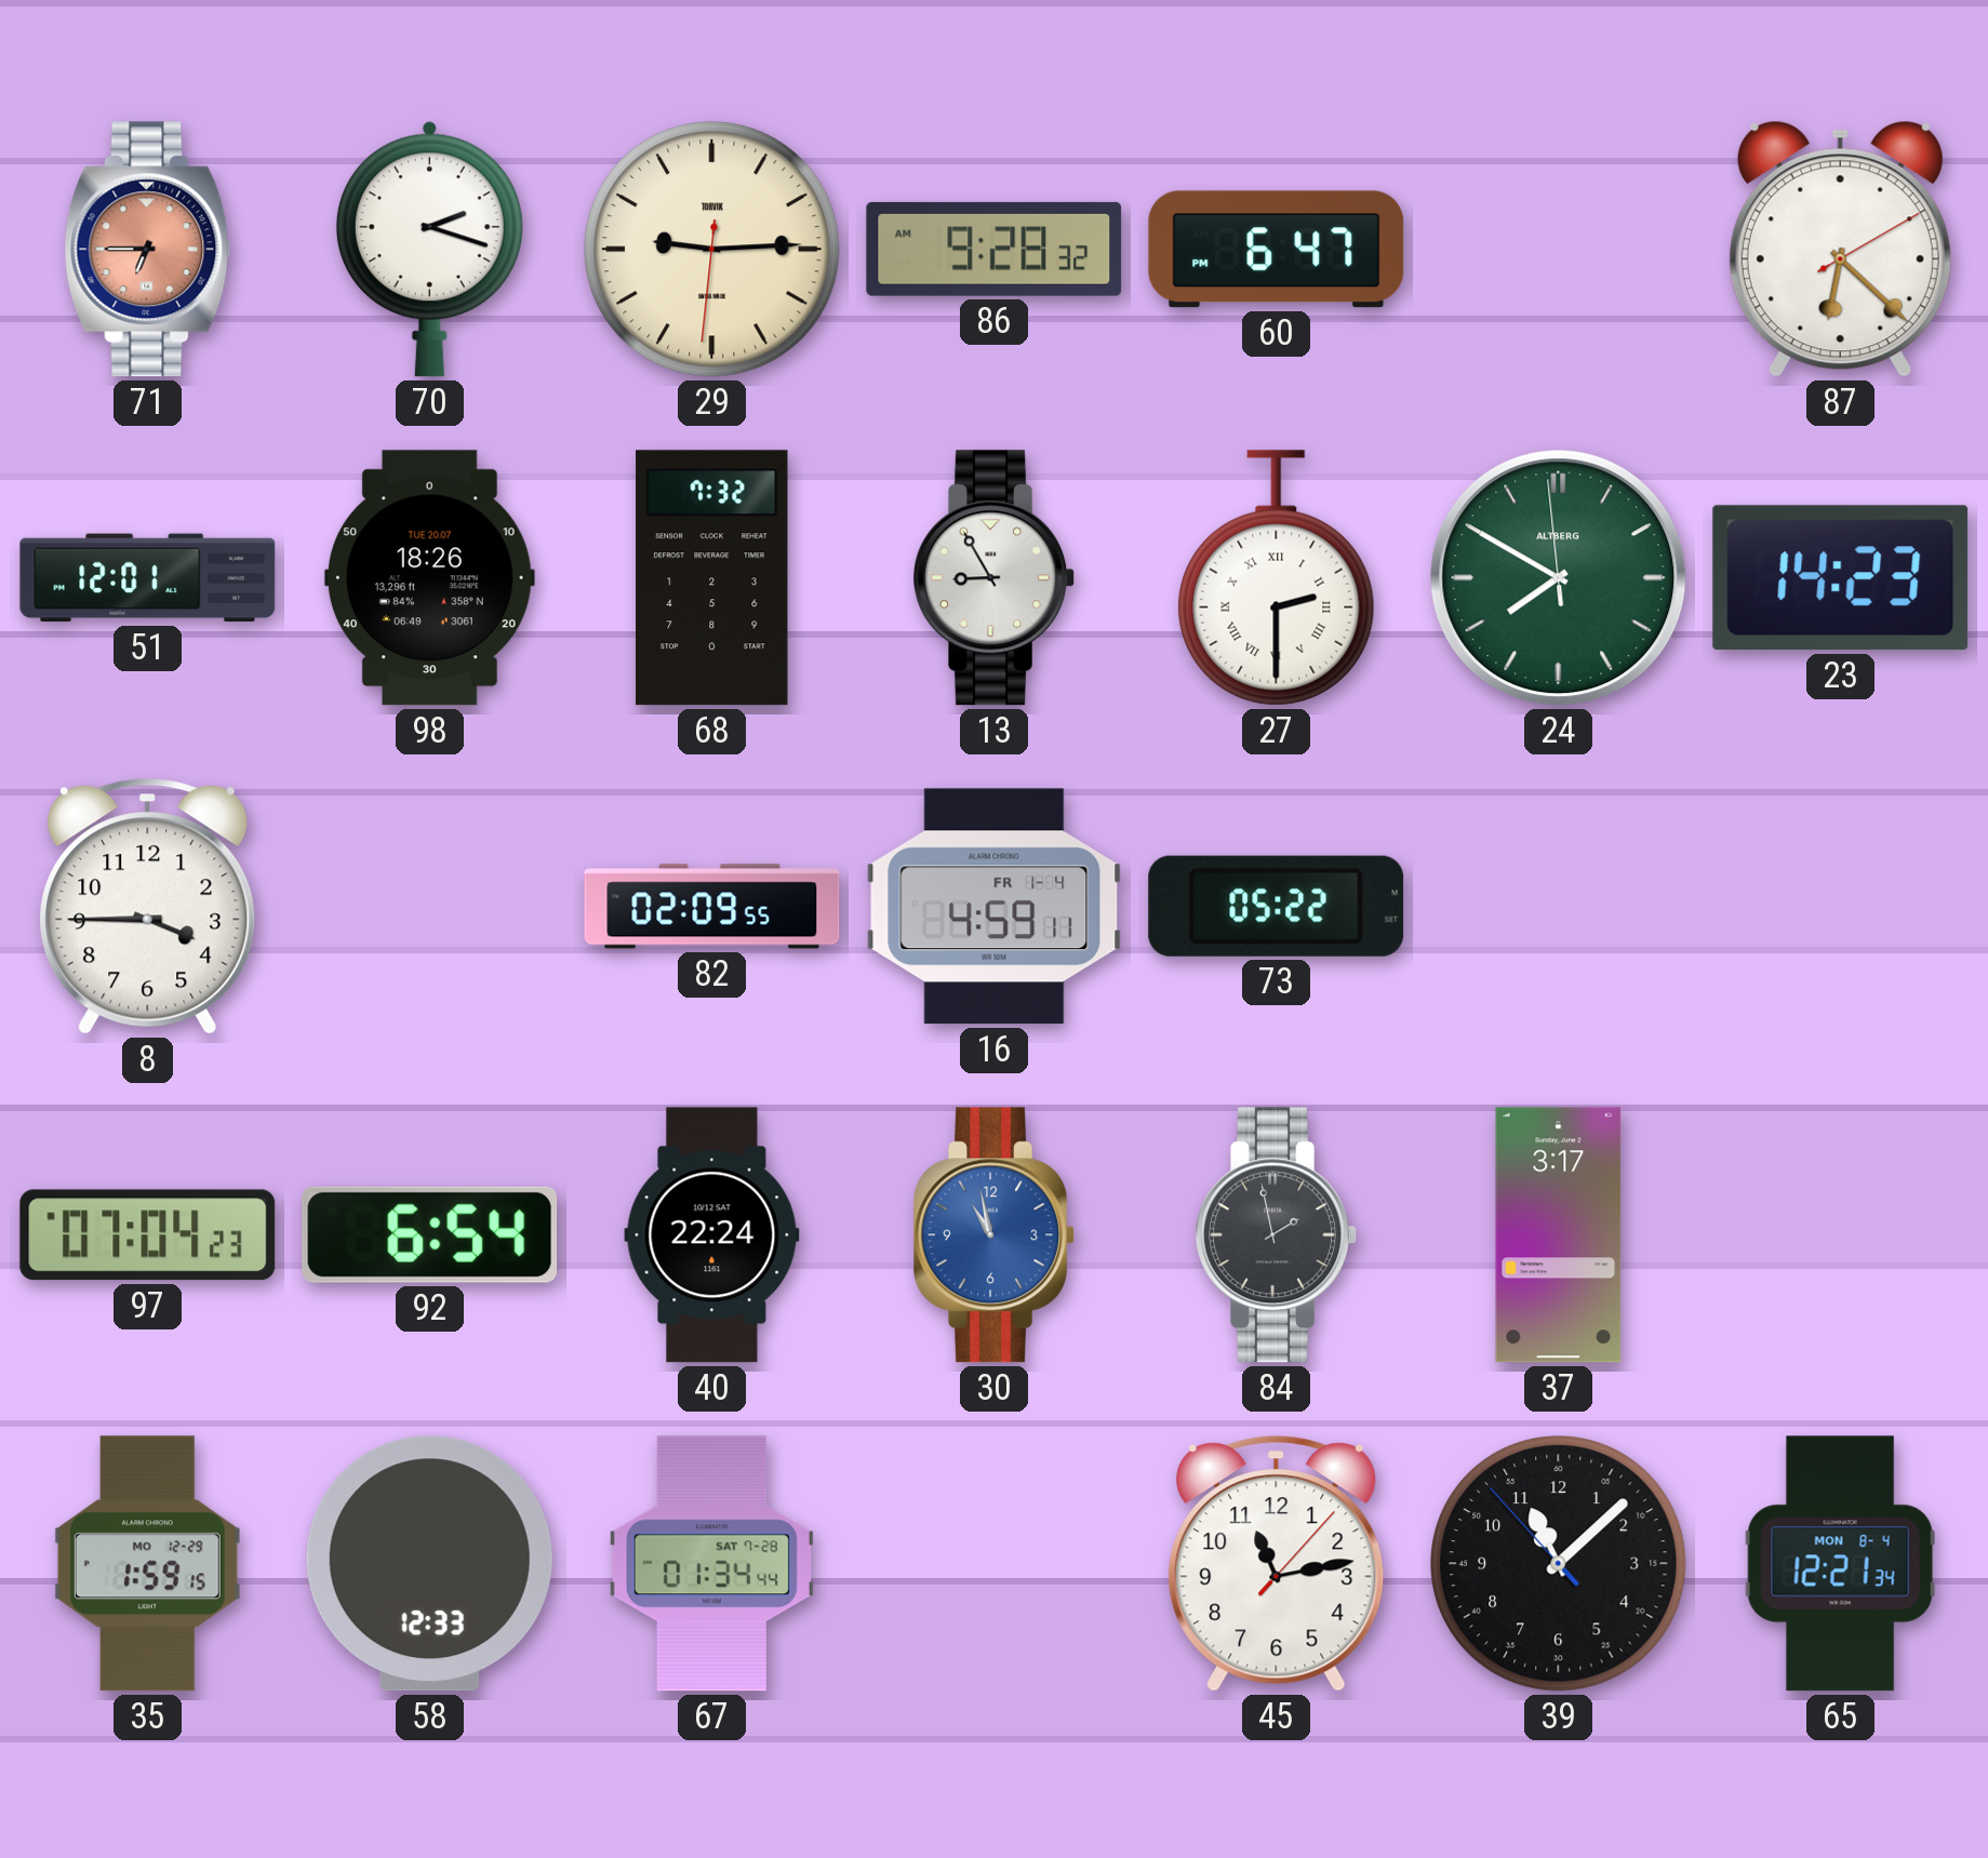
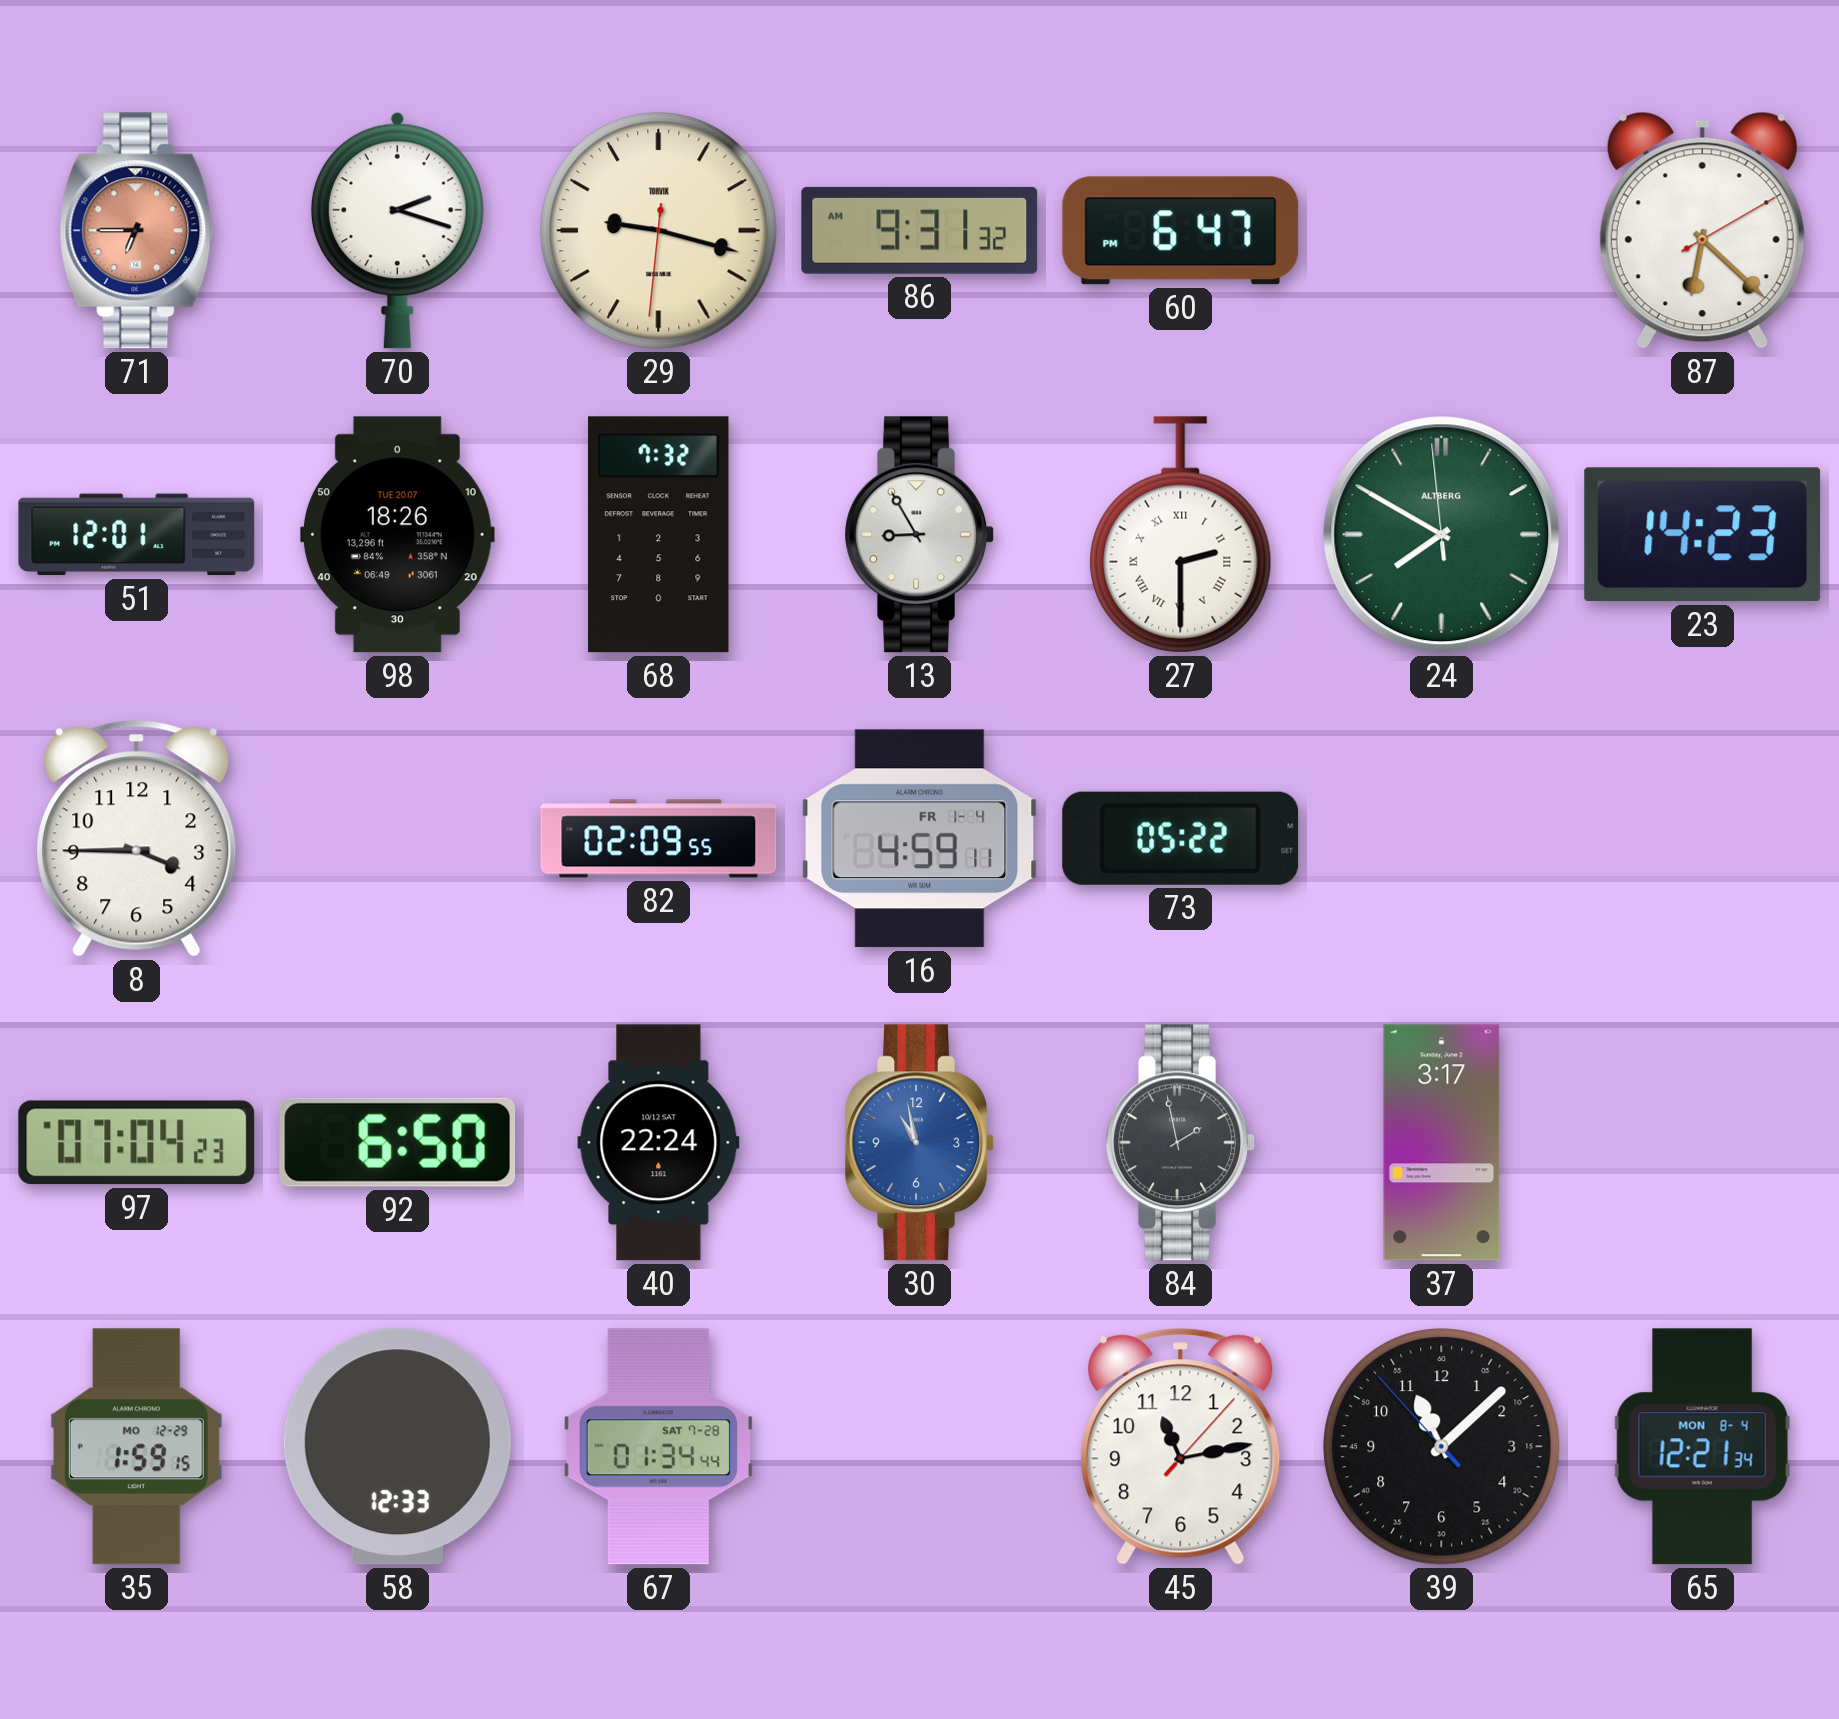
29: 9:14 -> 9:17
86: 9:28 -> 9:31
92: 6:54 -> 6:50
